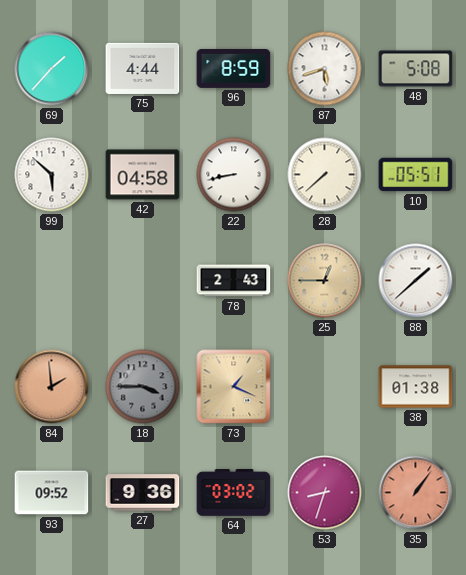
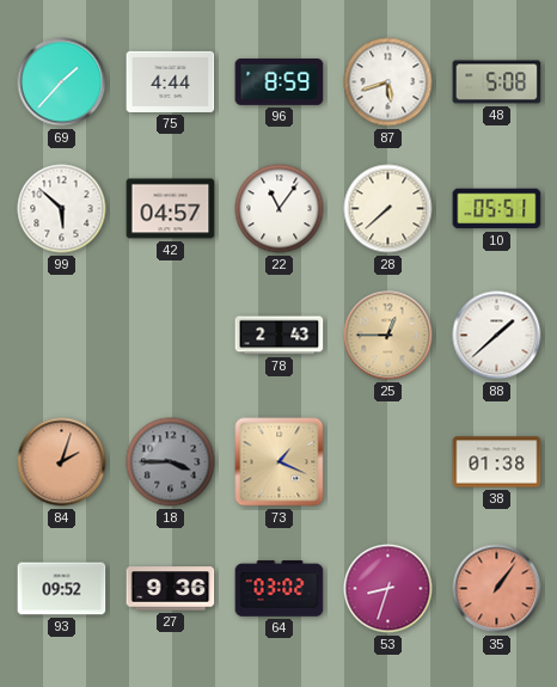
42: 04:58 -> 04:57
22: 8:43 -> 11:06
84: 1:59 -> 2:03
